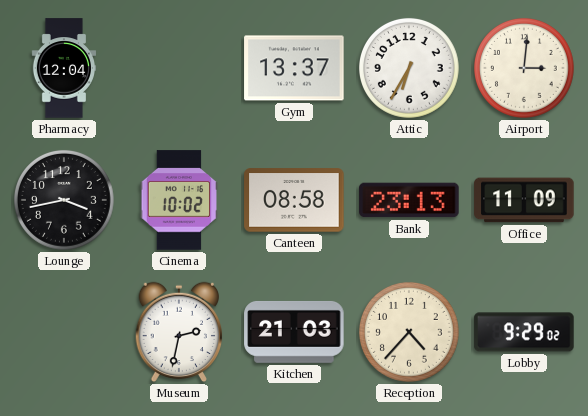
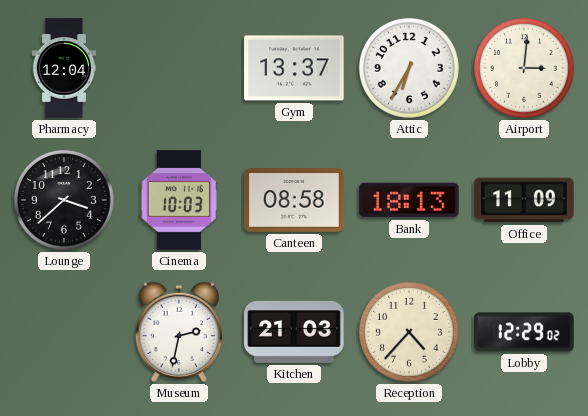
Lounge: 3:43 -> 3:38
Cinema: 10:02 -> 10:03
Bank: 23:13 -> 18:13
Lobby: 9:29 -> 12:29
